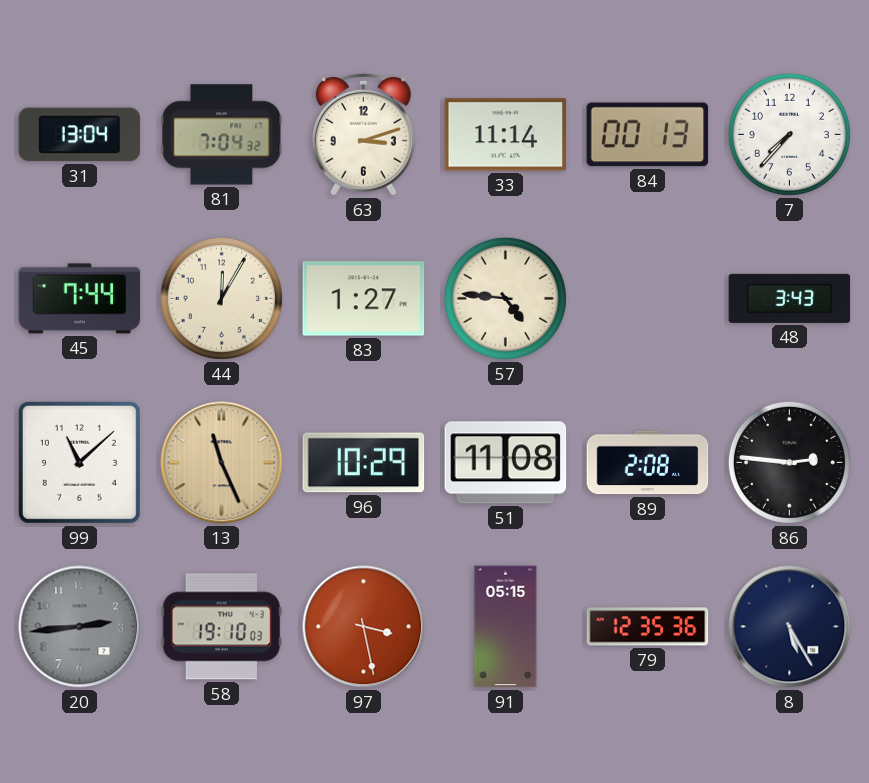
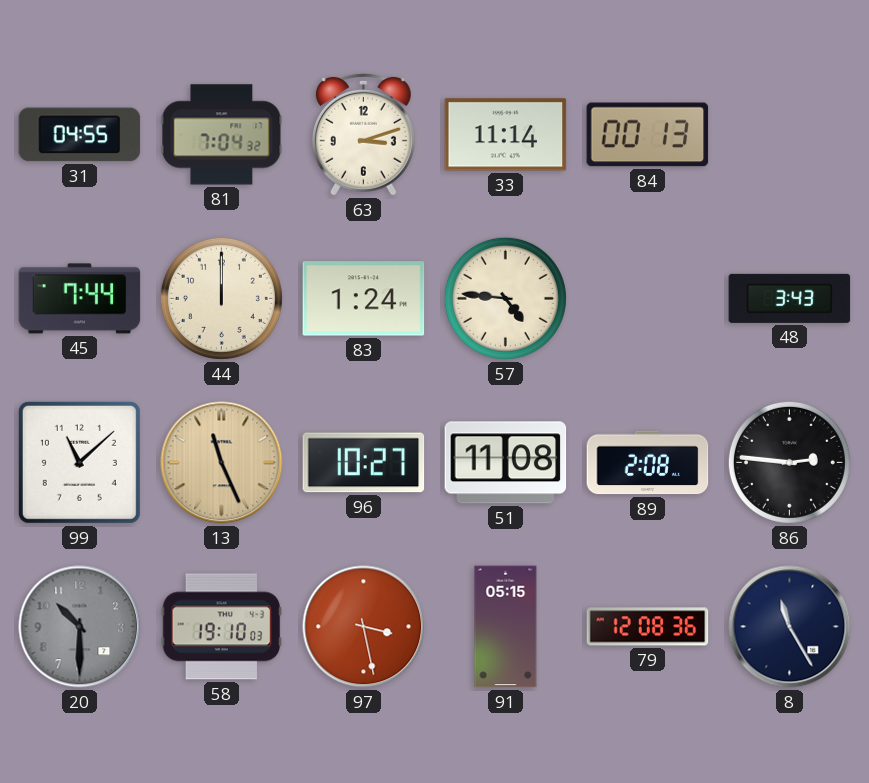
31: 13:04 -> 04:55
7: 7:37 -> none
44: 12:05 -> 12:00
83: 1:27 -> 1:24
96: 10:29 -> 10:27
20: 2:44 -> 10:30
79: 12:35 -> 12:08
8: 5:25 -> 11:25
